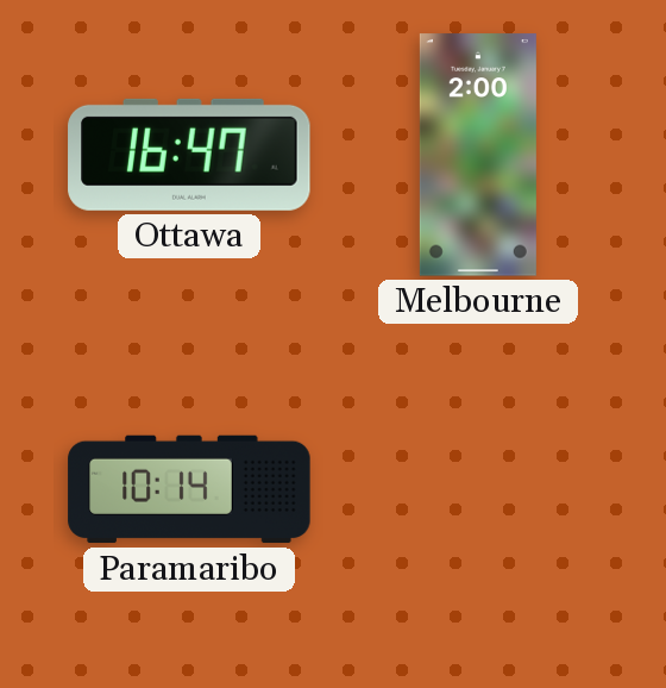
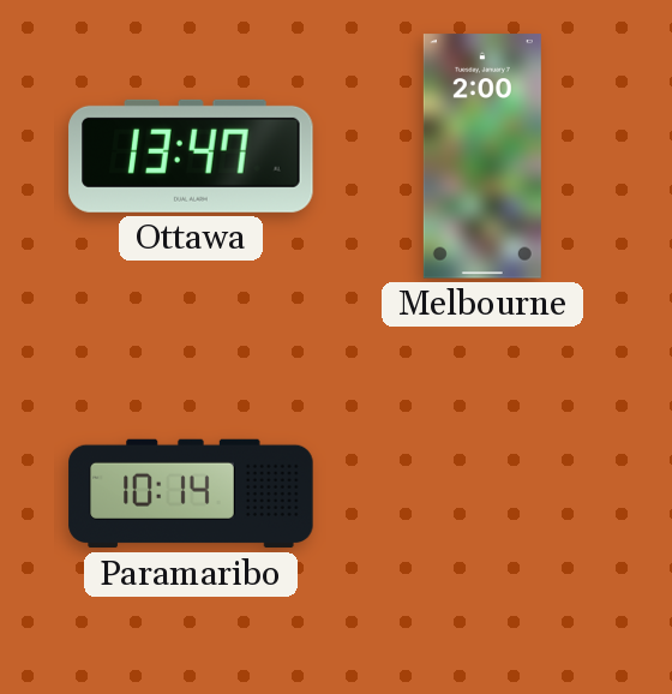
Ottawa: 16:47 -> 13:47
